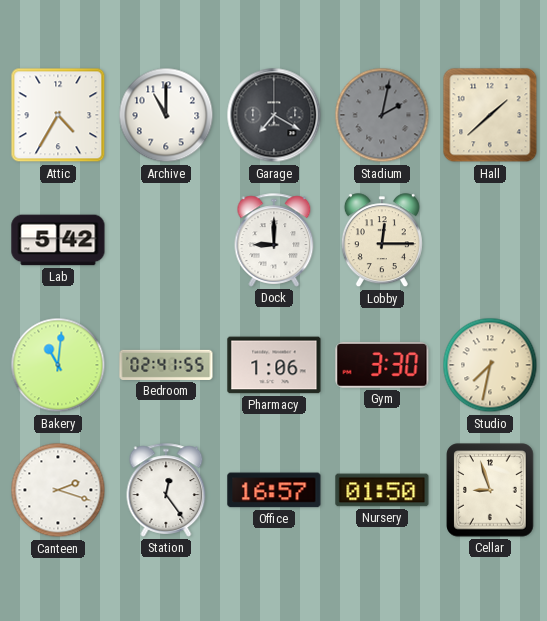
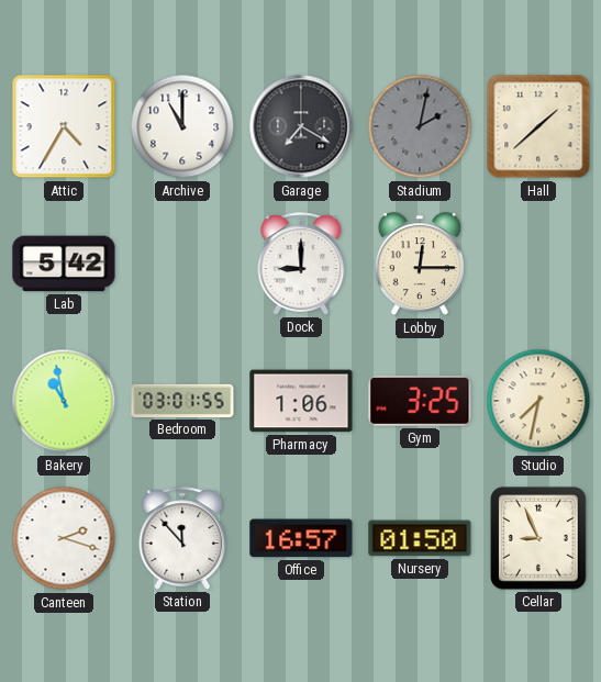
Bakery: 11:01 -> 10:58
Bedroom: 02:41 -> 03:01
Gym: 3:30 -> 3:25
Station: 12:24 -> 11:53
Cellar: 8:57 -> 8:56
